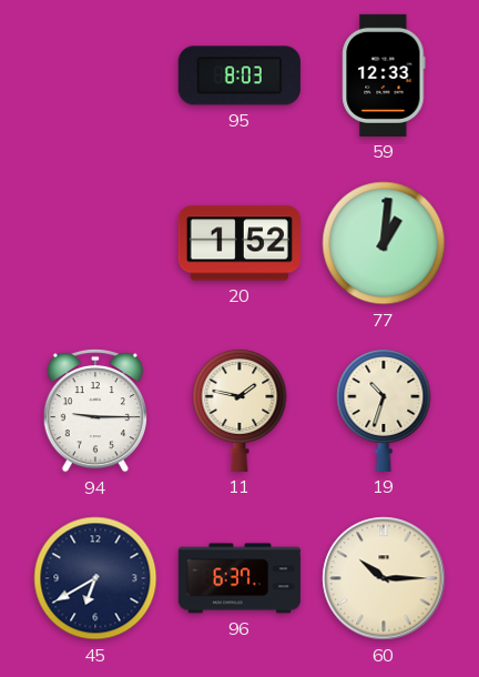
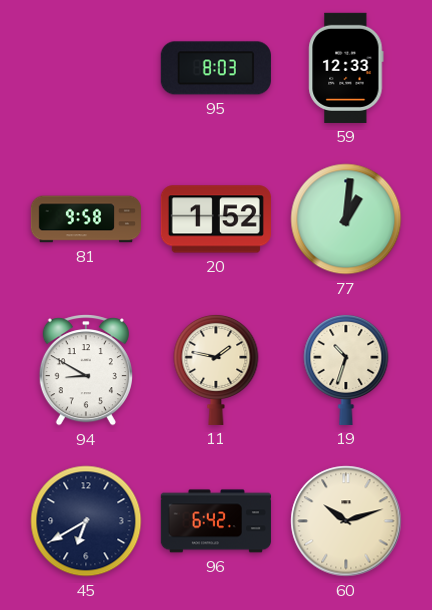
81: none -> 9:58
94: 9:15 -> 8:50
96: 6:37 -> 6:42
60: 10:15 -> 10:12
